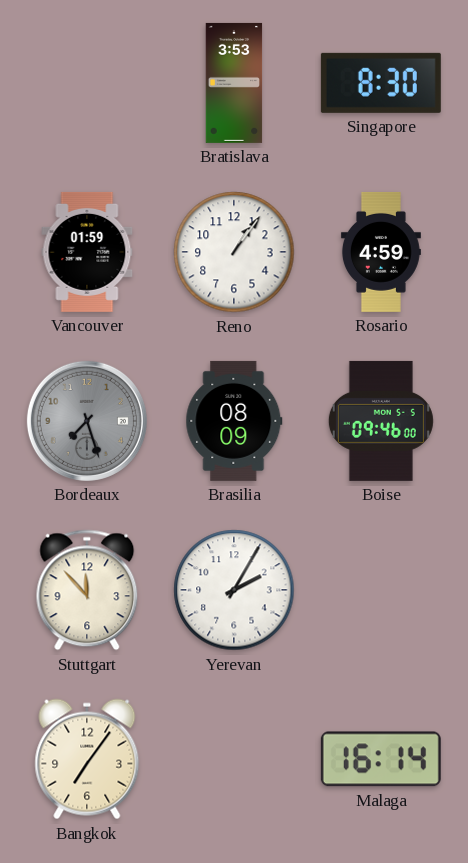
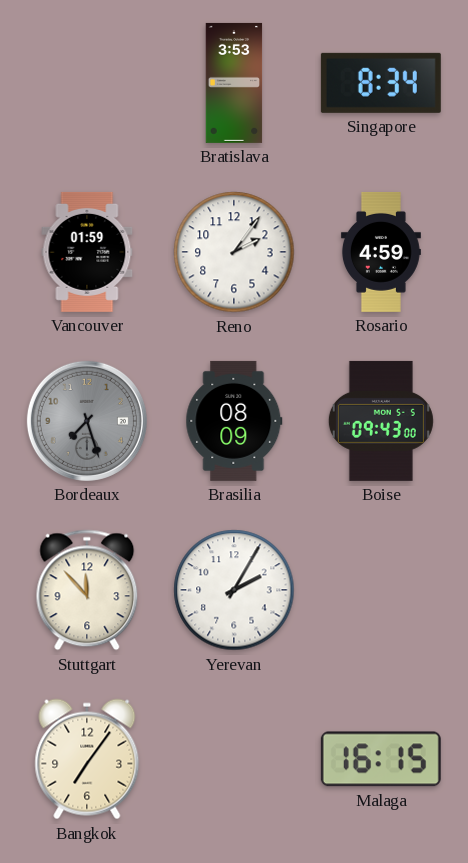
Singapore: 8:30 -> 8:34
Reno: 1:06 -> 2:06
Boise: 09:46 -> 09:43
Malaga: 16:14 -> 16:15
